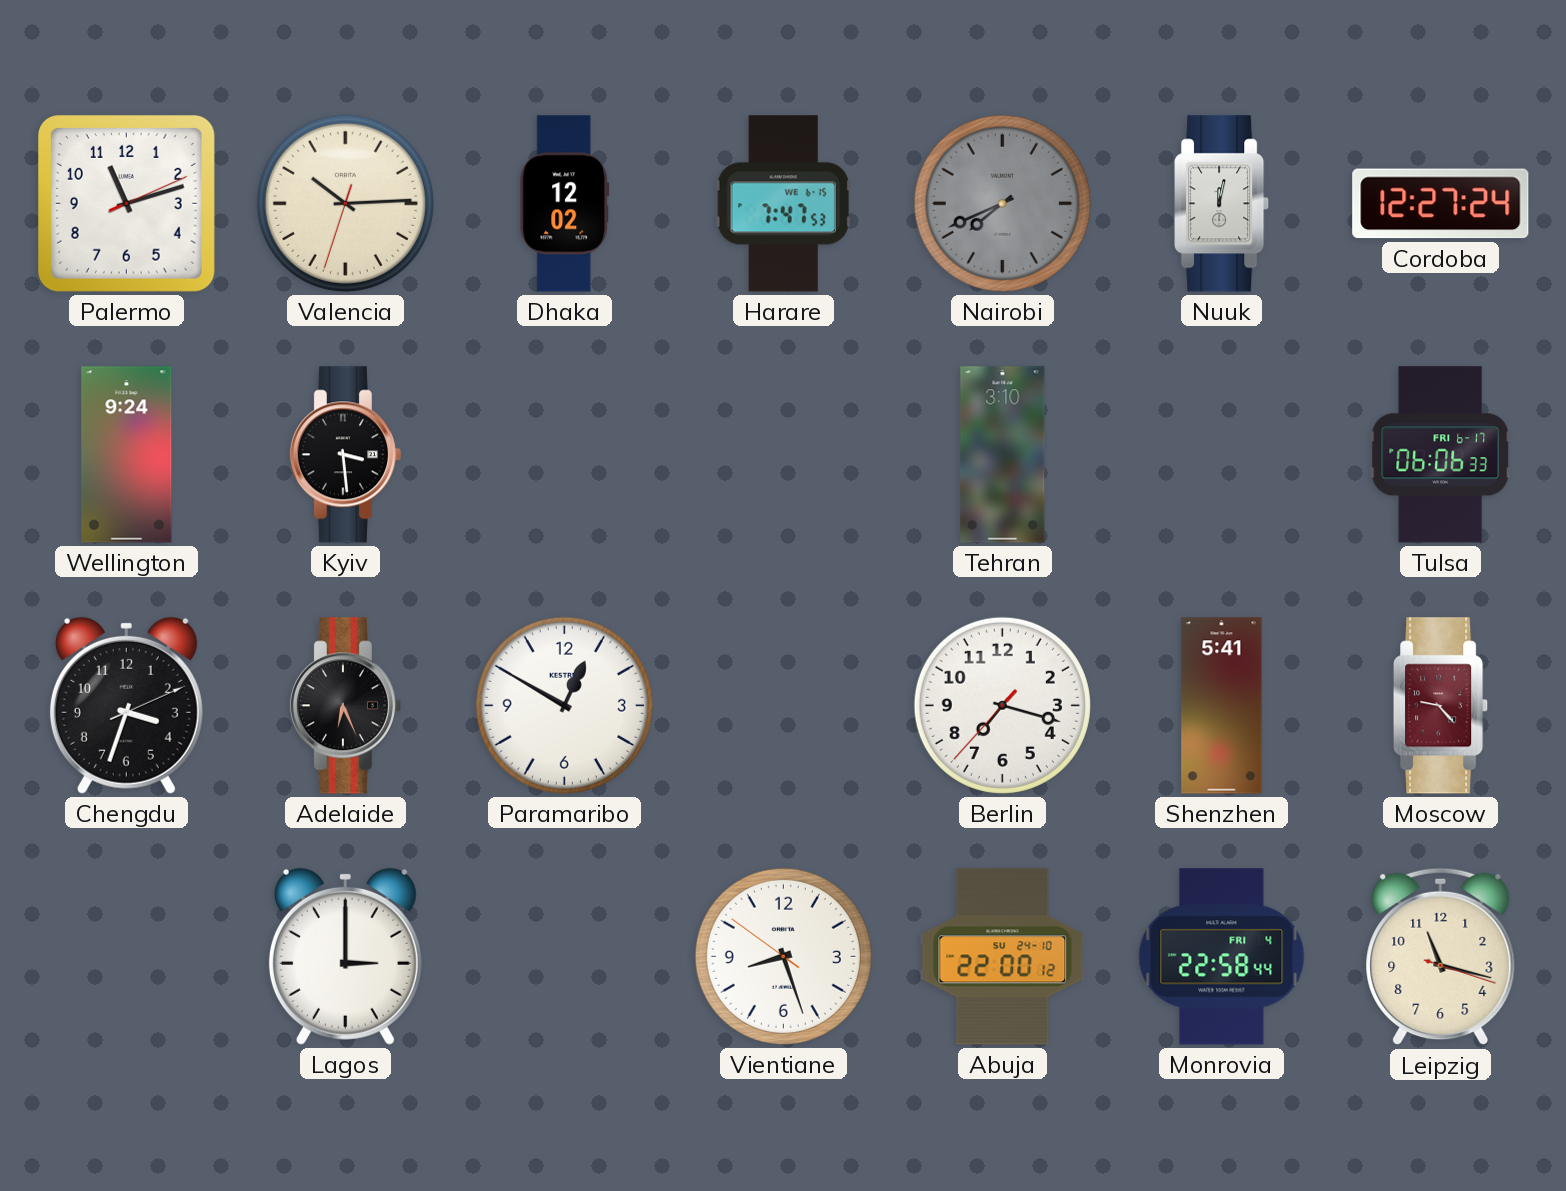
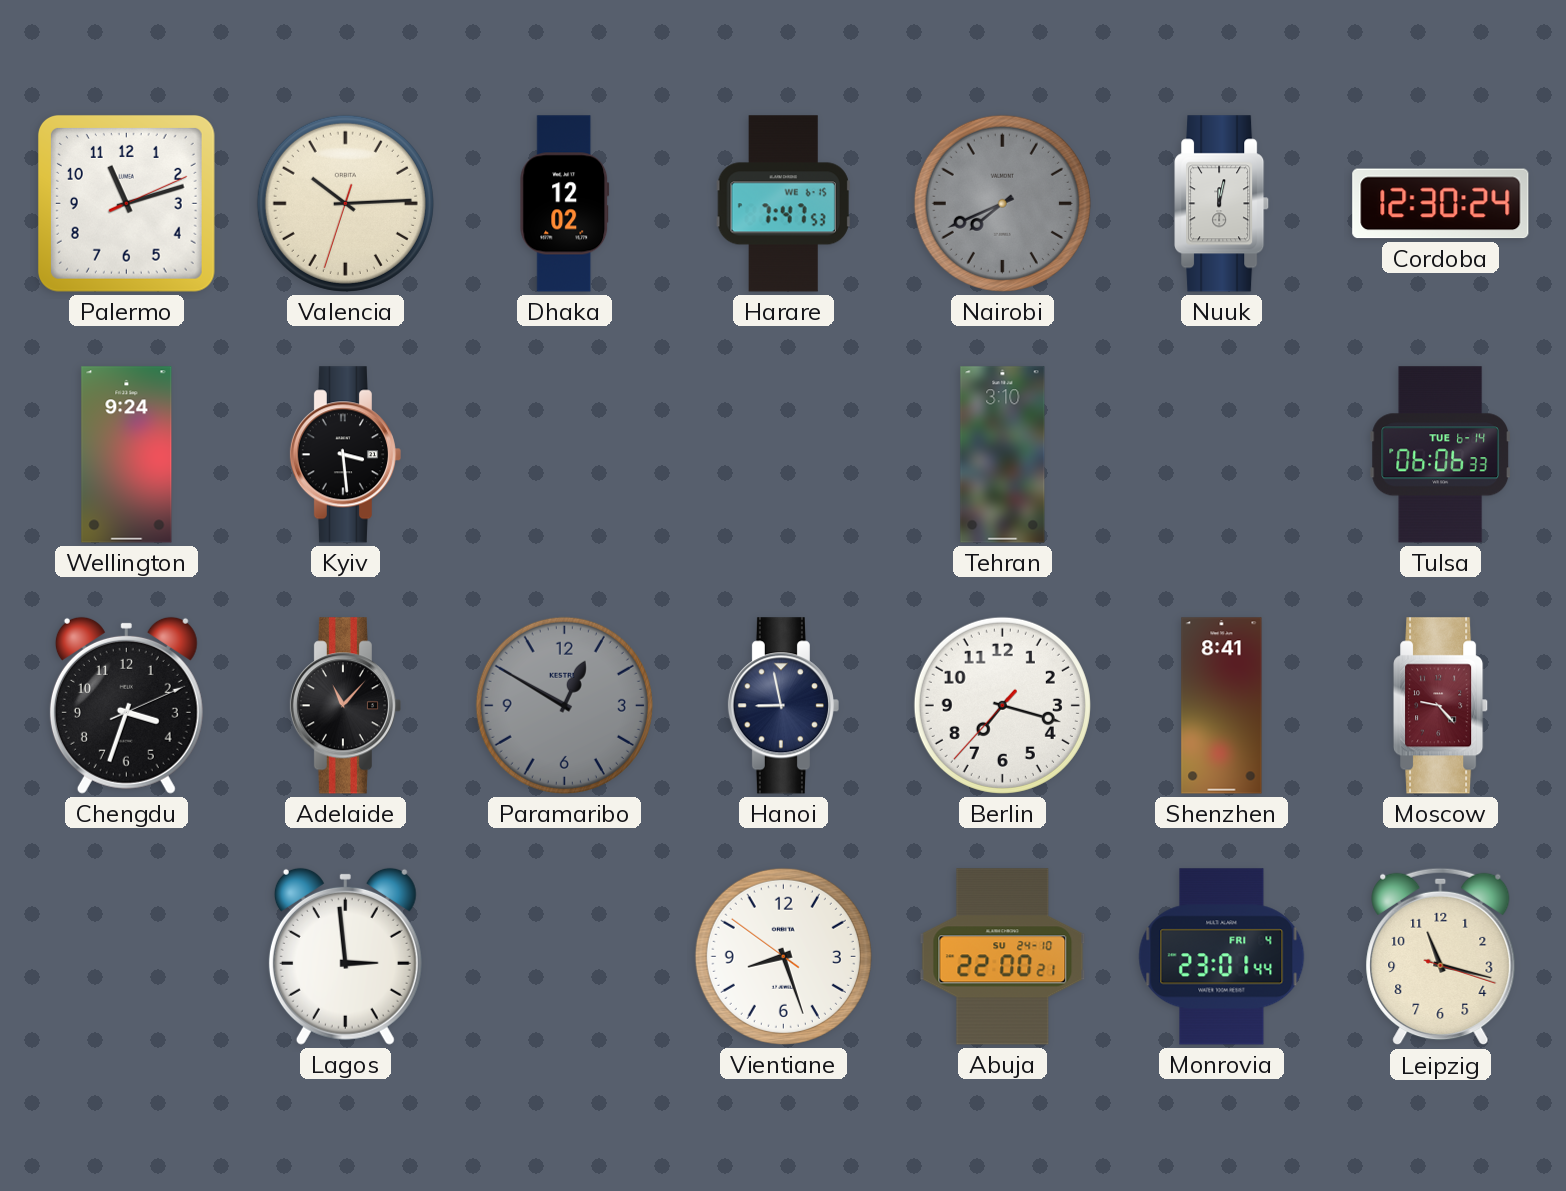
Cordoba: 12:27 -> 12:30
Tulsa date: FRI 6-17 -> TUE 6-14
Adelaide: 6:26 -> 11:07
Paramaribo dial: white -> grey
Hanoi: none -> 8:58
Shenzhen: 5:41 -> 8:41
Lagos: 3:00 -> 2:59
Abuja: 22:00:12 -> 22:00:21
Monrovia: 22:58 -> 23:01
